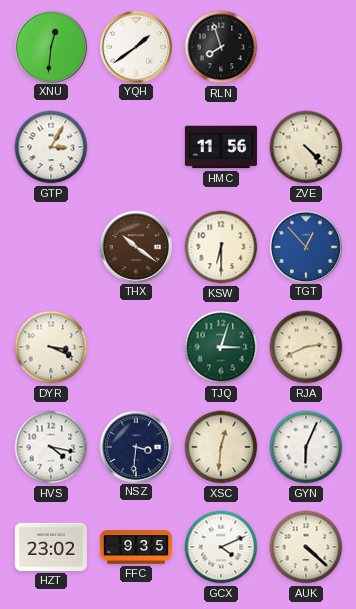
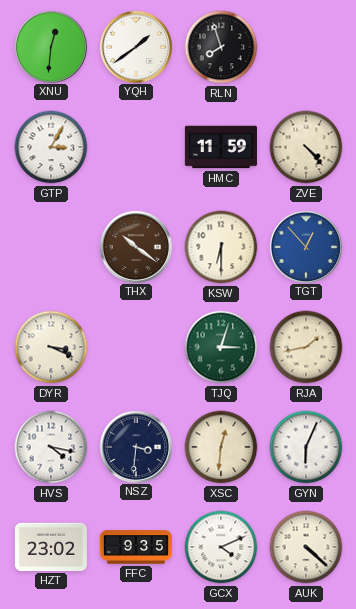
HMC: 11:56 -> 11:59
RJA: 2:41 -> 1:43
